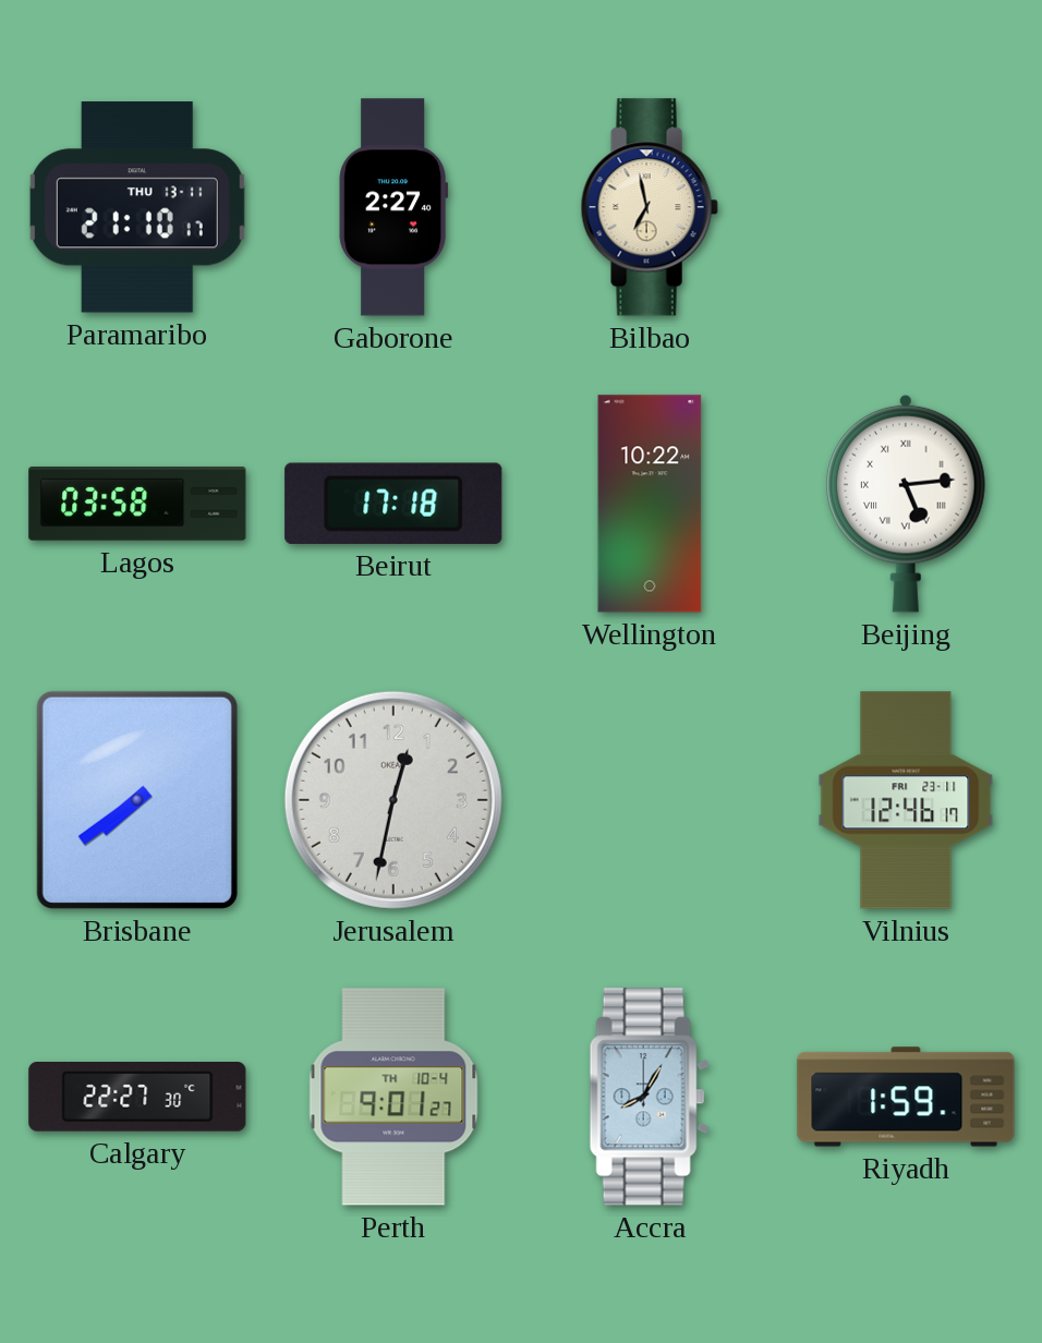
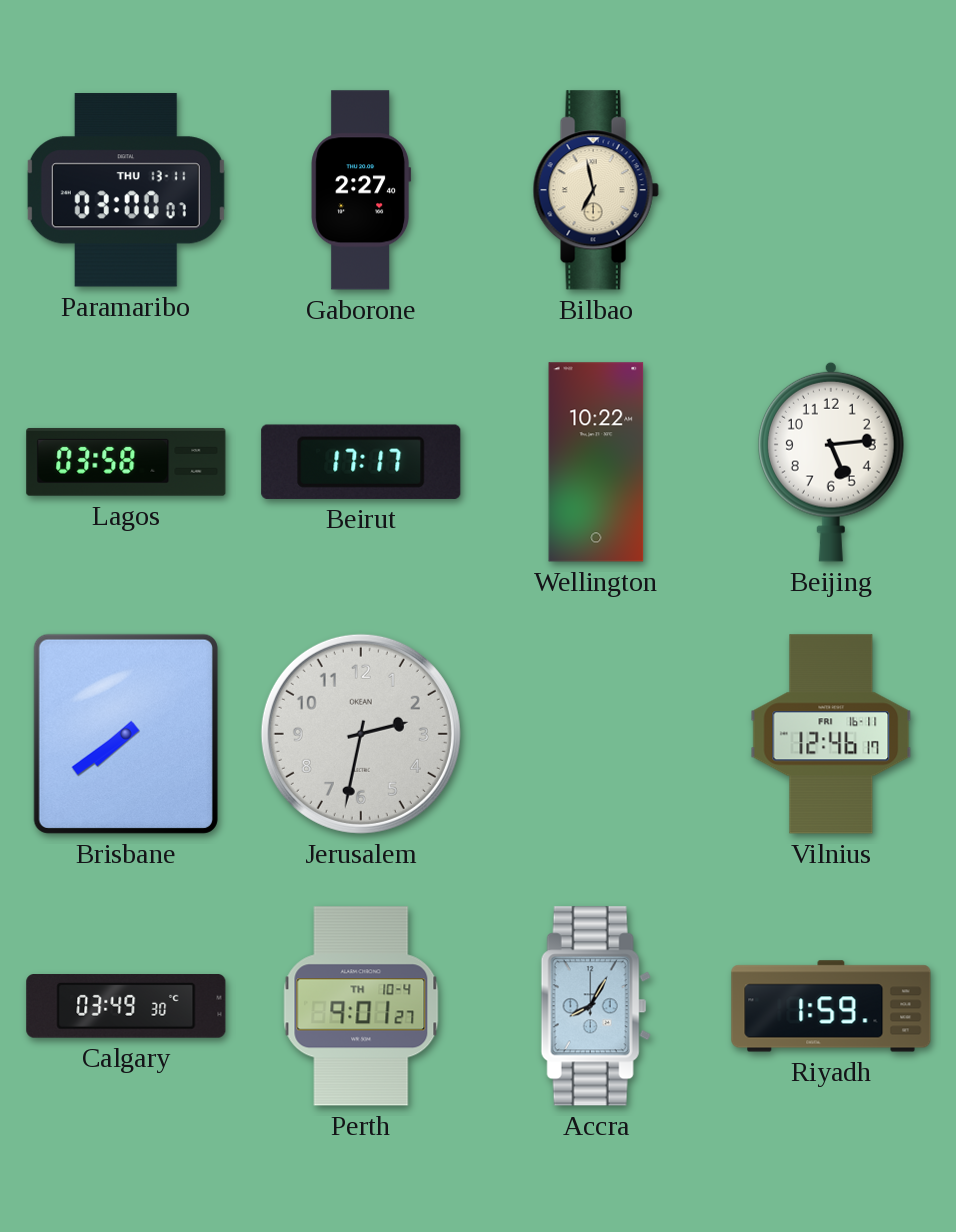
Paramaribo: 21:10 -> 03:00
Beirut: 17:18 -> 17:17
Beijing numerals: Roman -> Arabic
Jerusalem: 12:32 -> 2:32
Vilnius date: FRI 23-11 -> FRI 16-11
Calgary: 22:27 -> 03:49
